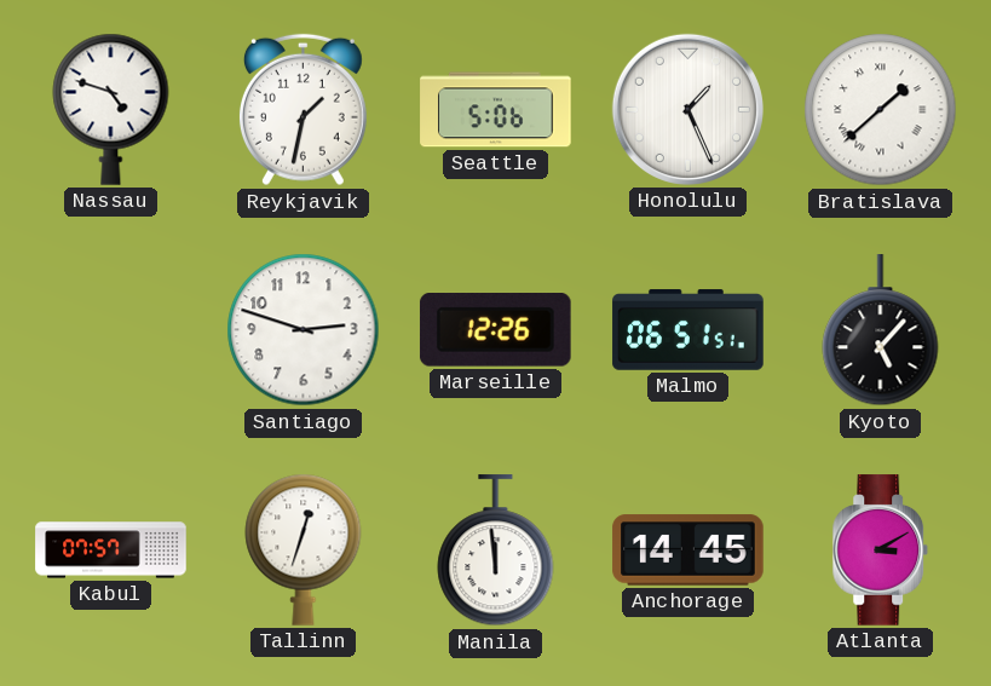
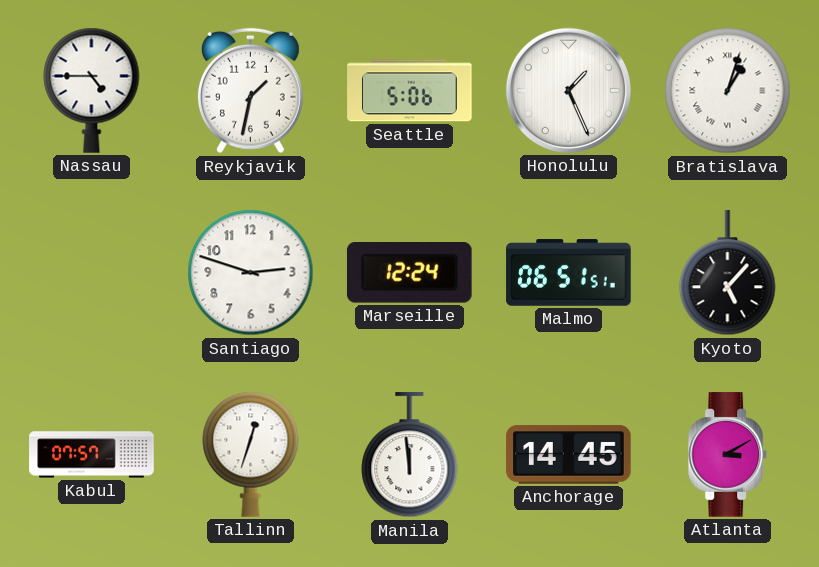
Nassau: 4:48 -> 4:45
Bratislava: 1:38 -> 1:03
Marseille: 12:26 -> 12:24
